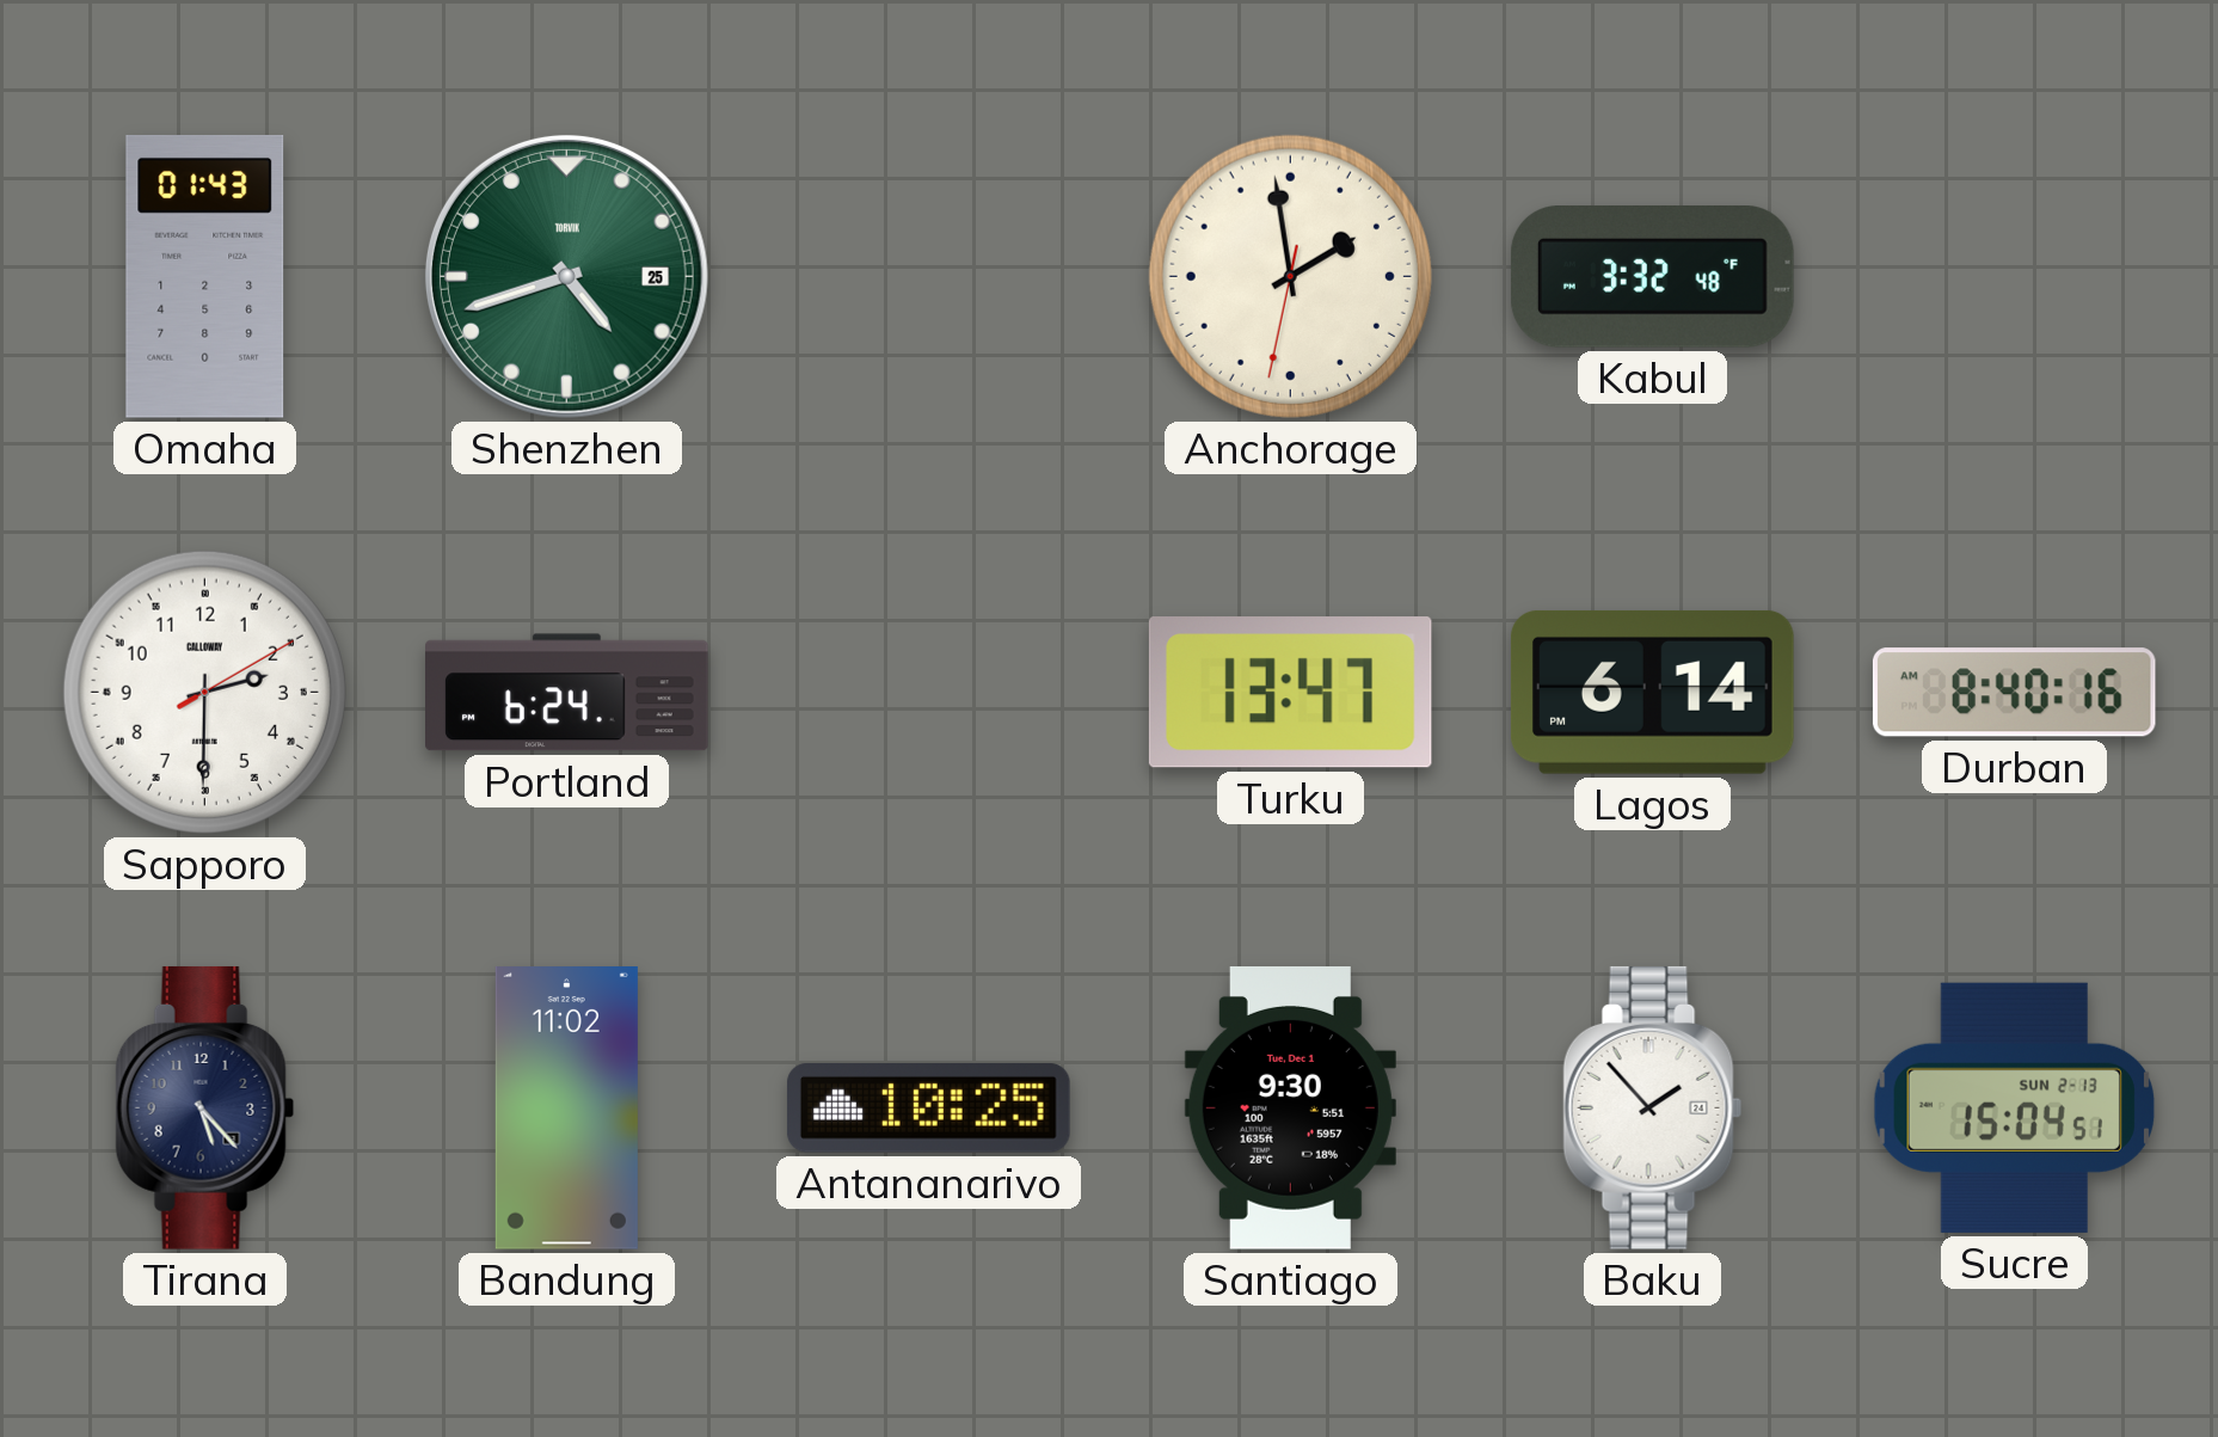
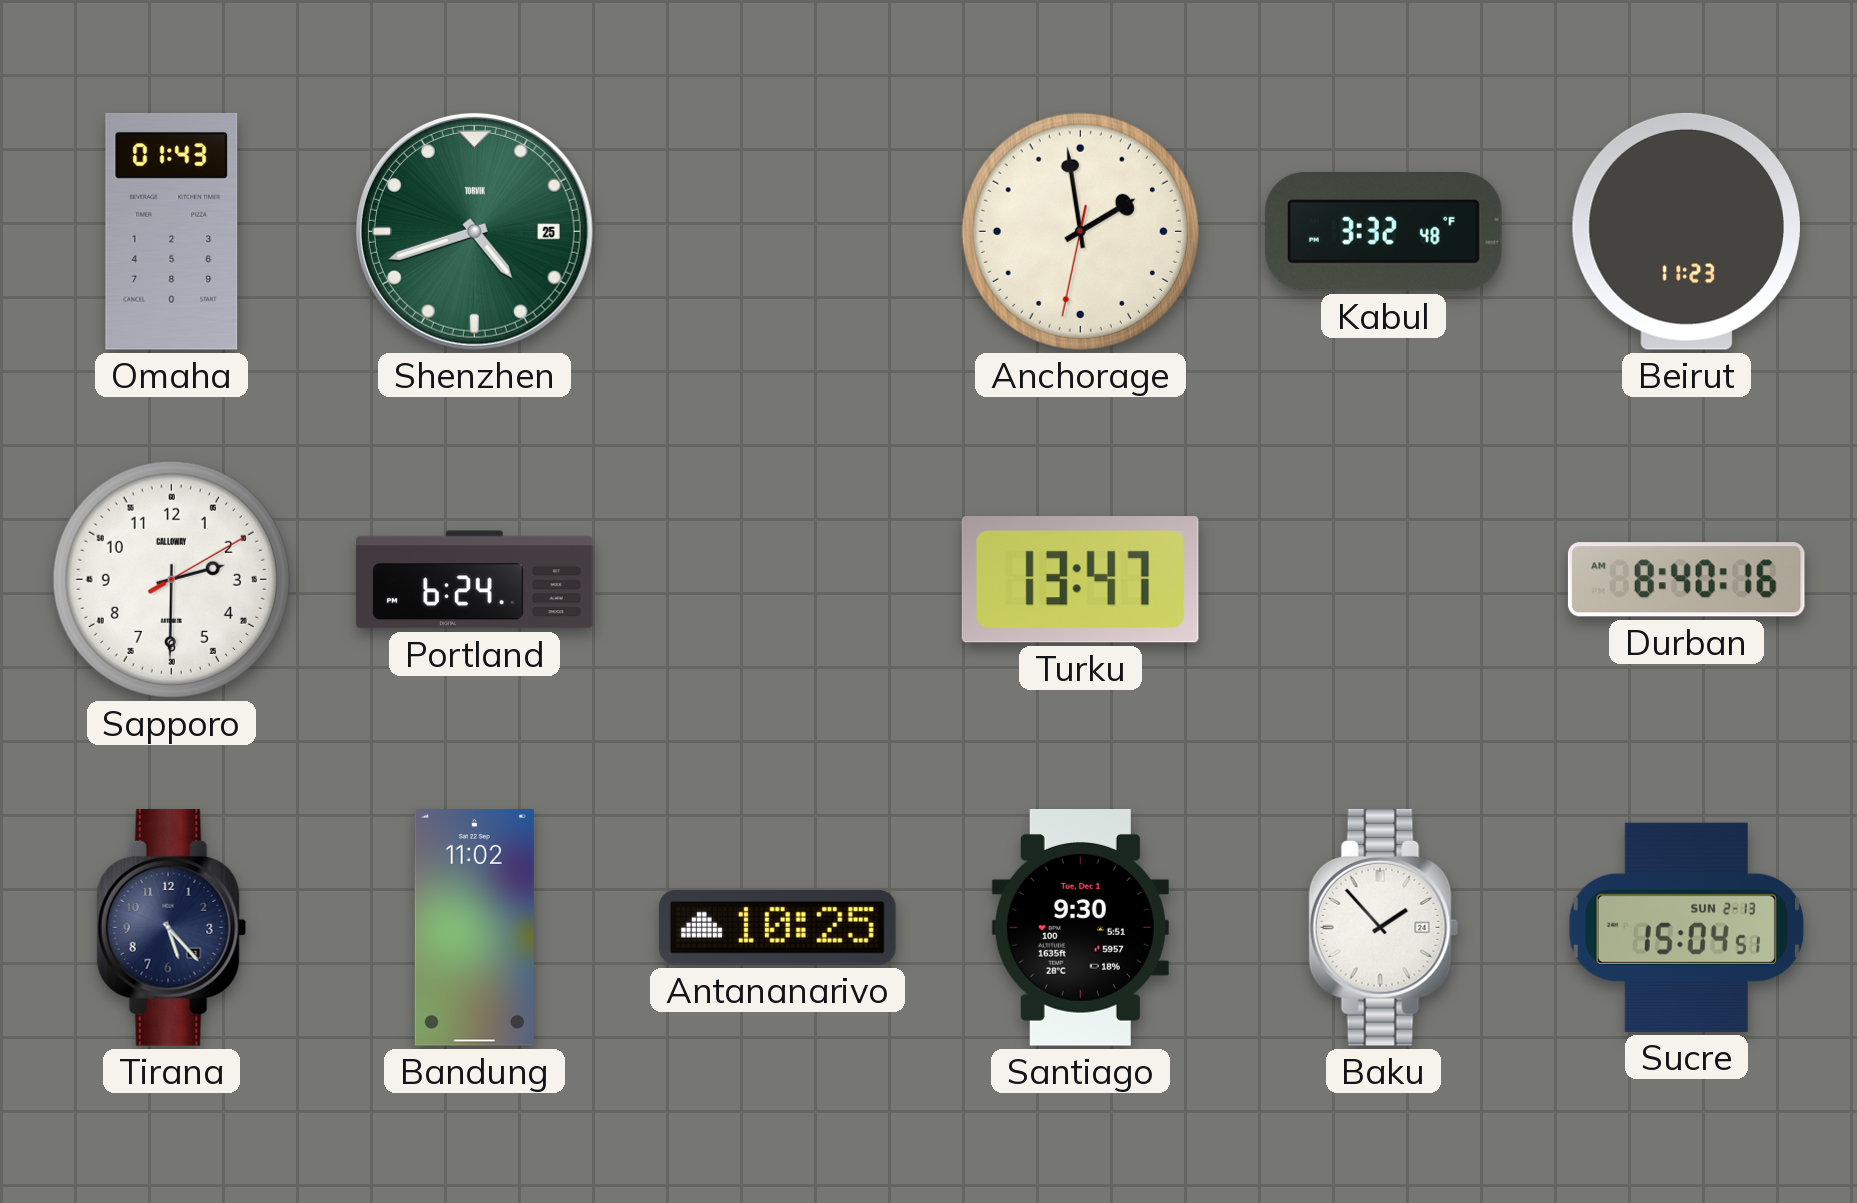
Beirut: none -> 11:23
Lagos: 6:14 -> none
